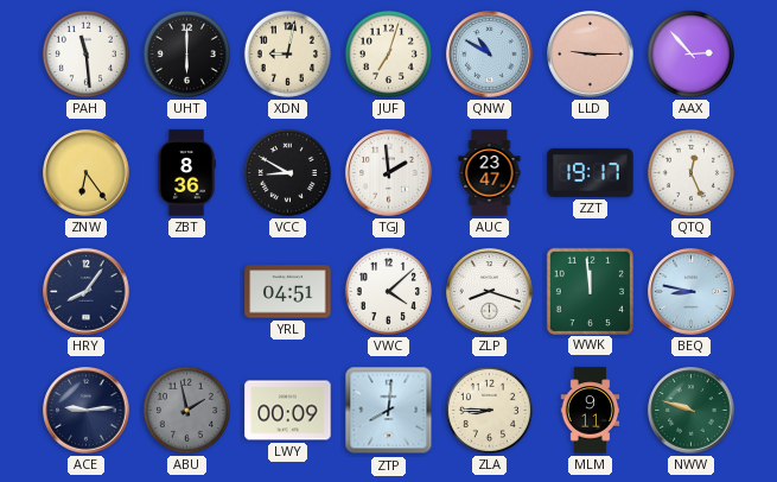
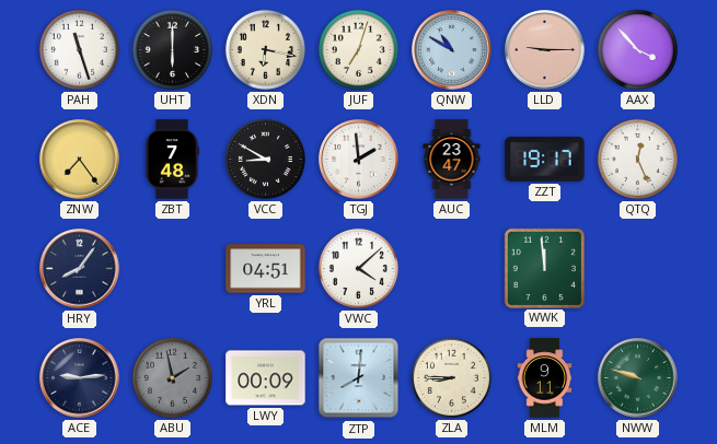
PAH: 11:29 -> 11:27
XDN: 9:02 -> 6:17
AAX: 2:53 -> 3:53
ZNW: 6:24 -> 7:24
ZBT: 8:36 -> 7:48
ZLP: 8:18 -> none
BEQ: 8:47 -> none
